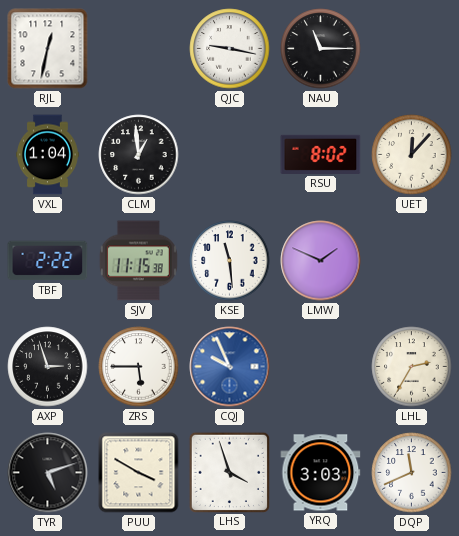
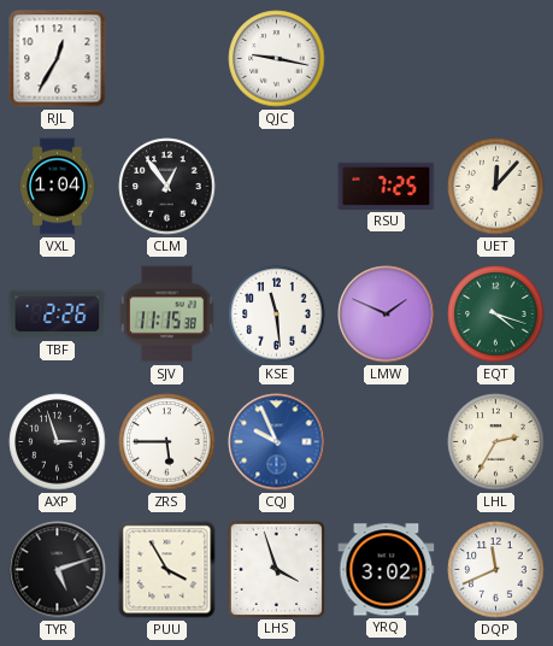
RJL: 12:32 -> 12:35
NAU: 11:15 -> none
CLM: 12:59 -> 12:54
RSU: 8:02 -> 7:25
TBF: 2:22 -> 2:26
EQT: none -> 4:18
PUU: 3:50 -> 3:55
YRQ: 3:03 -> 3:02
